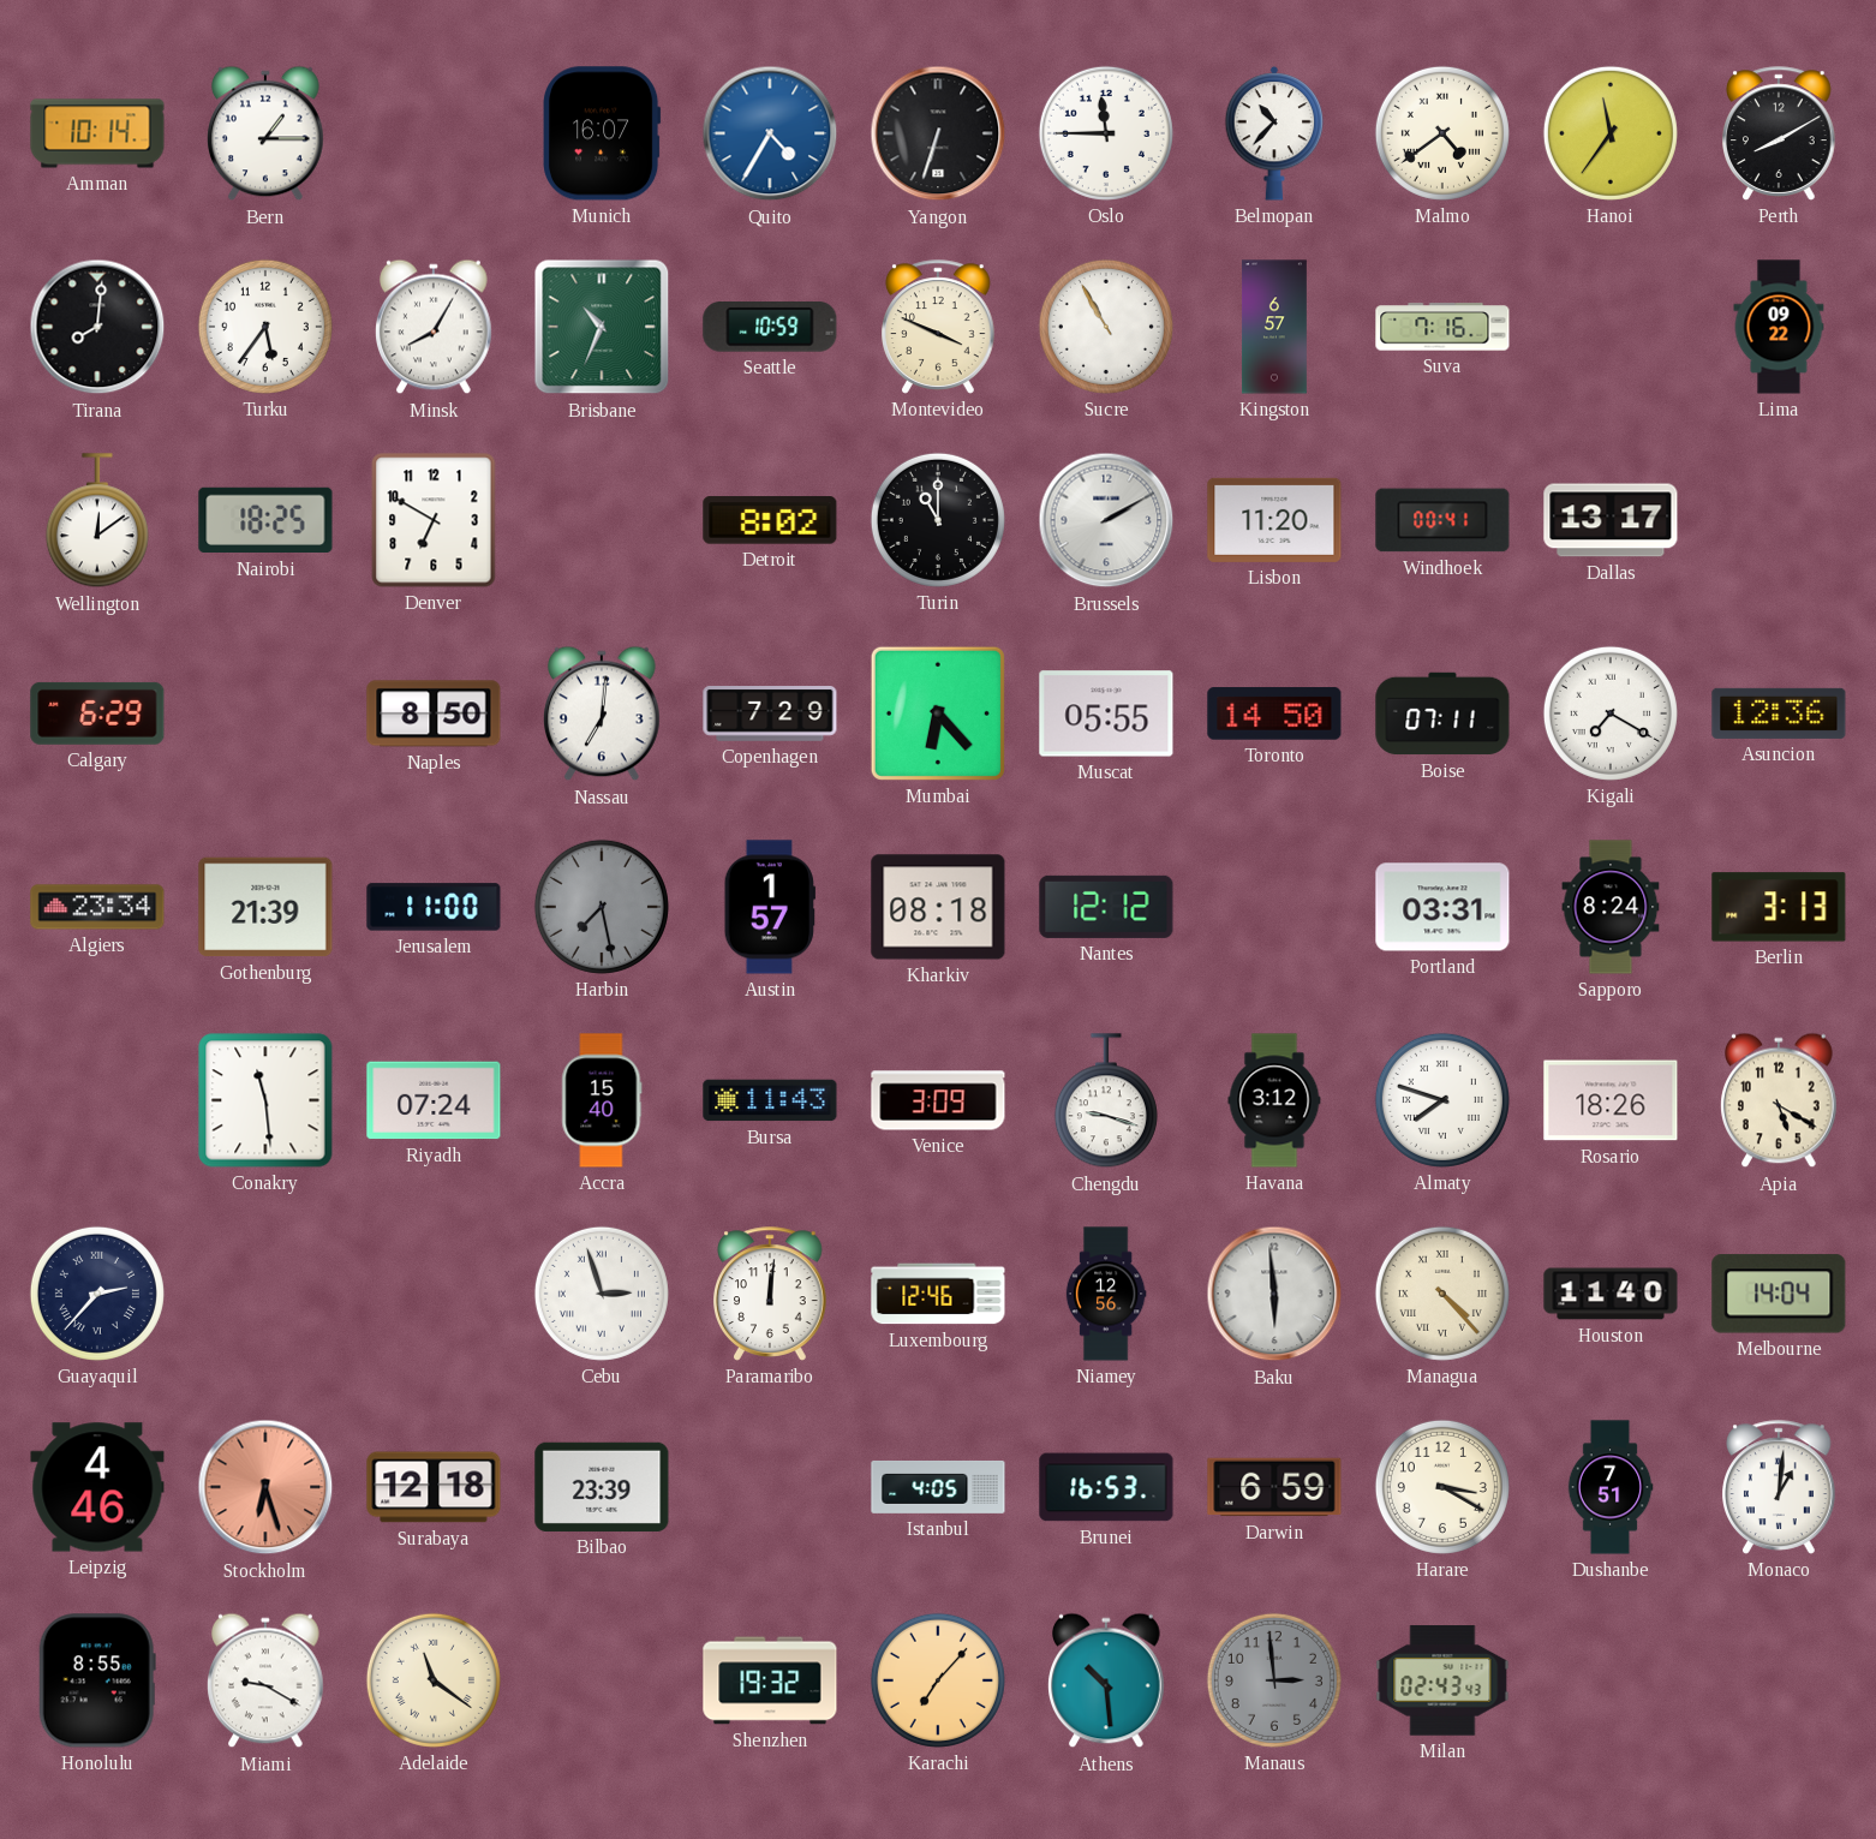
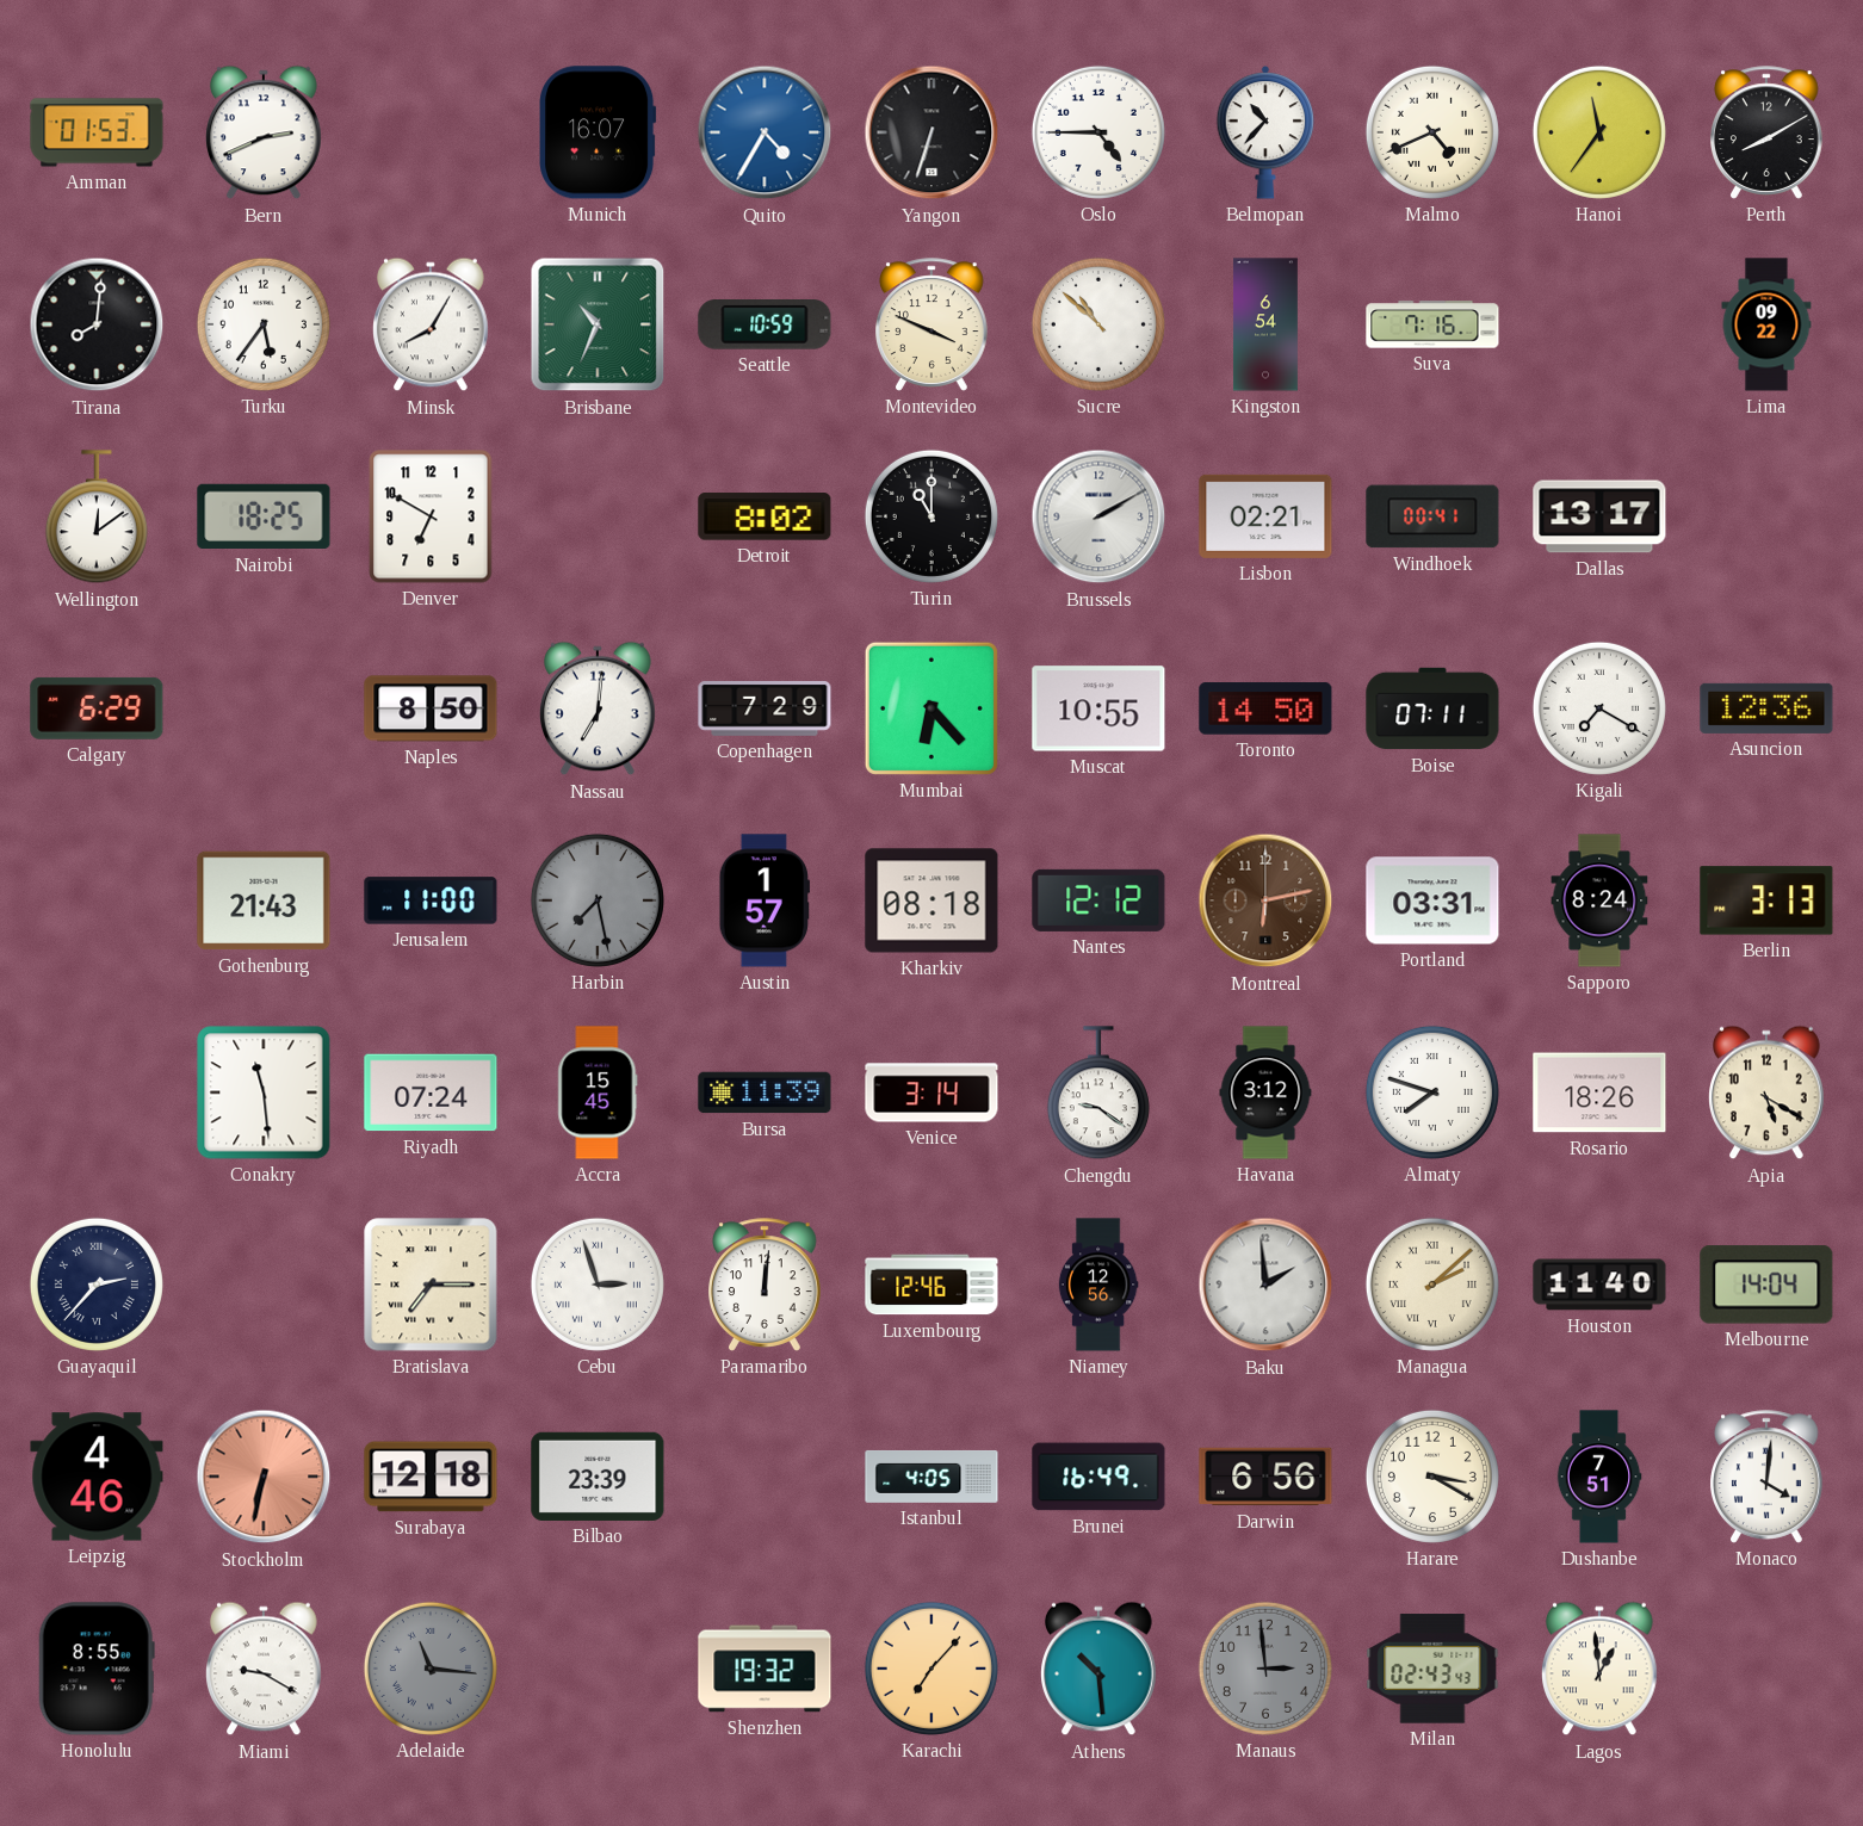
Amman: 10:14 -> 01:53
Bern: 1:15 -> 2:41
Oslo: 11:45 -> 4:45
Malmo: 4:39 -> 4:41
Sucre: 10:55 -> 10:52
Kingston: 6:57 -> 6:54
Lisbon: 11:20 -> 02:21
Muscat: 05:55 -> 10:55
Algiers: 23:34 -> none
Gothenburg: 21:39 -> 21:43
Montreal: none -> 6:13
Accra: 15:40 -> 15:45
Bursa: 11:43 -> 11:39
Venice: 3:09 -> 3:14
Chengdu: 9:18 -> 9:21
Bratislava: none -> 7:15
Baku: 5:59 -> 1:59
Managua: 4:23 -> 2:08
Stockholm: 6:27 -> 6:32
Brunei: 16:53 -> 16:49
Darwin: 6:59 -> 6:56
Monaco: 1:01 -> 4:01
Adelaide: 11:21 -> 11:16
Adelaide dial: cream -> grey
Lagos: none -> 12:59
